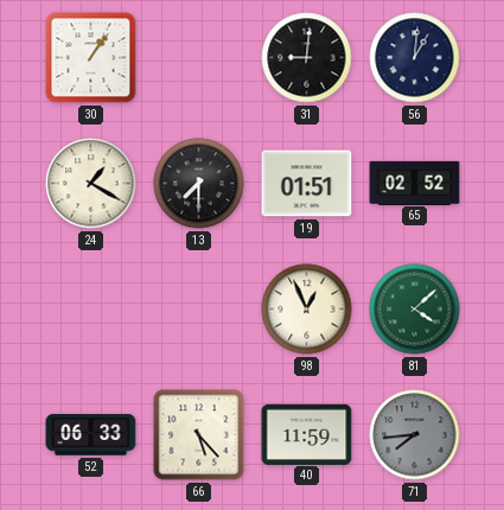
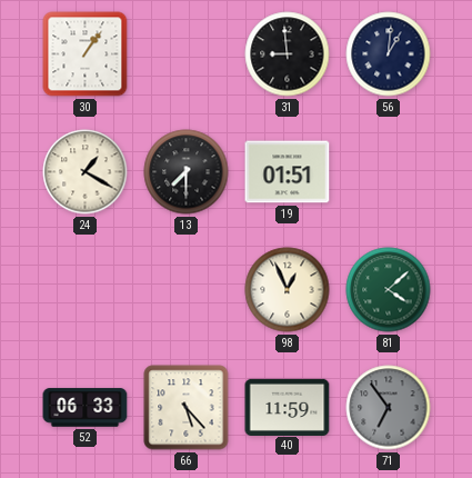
31: 9:01 -> 8:59
65: 02:52 -> none
71: 7:44 -> 6:54
